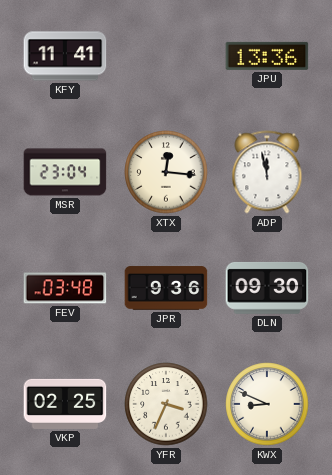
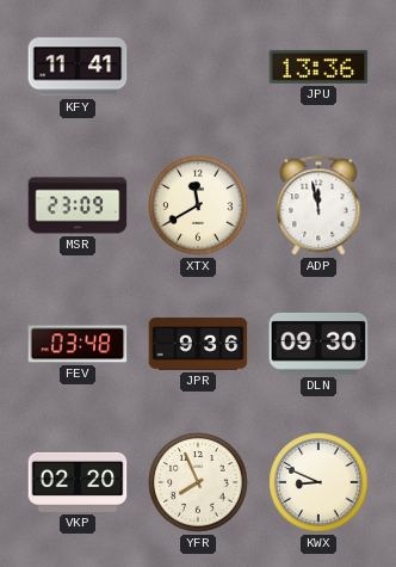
MSR: 23:04 -> 23:09
XTX: 12:16 -> 11:40
VKP: 02:25 -> 02:20
YFR: 3:34 -> 7:56
